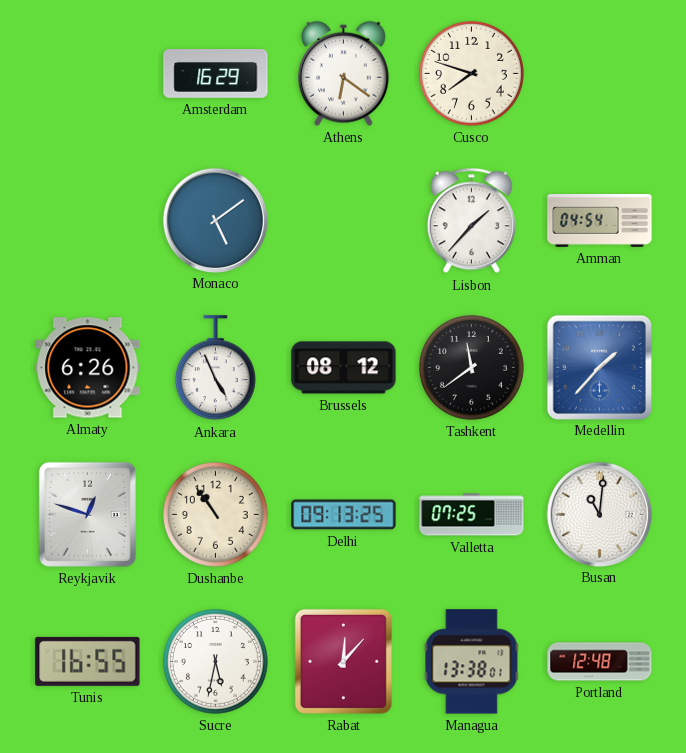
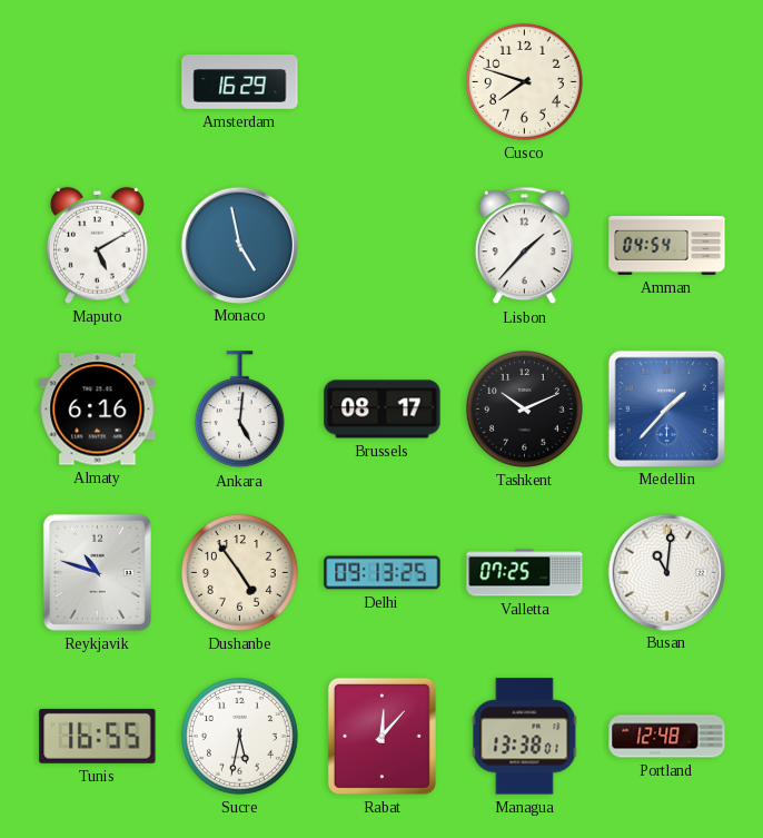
Athens: 6:21 -> none
Maputo: none -> 5:10
Monaco: 5:09 -> 4:58
Almaty: 6:26 -> 6:16
Ankara: 4:56 -> 5:01
Brussels: 08:12 -> 08:17
Tashkent: 11:39 -> 10:11
Reykjavik: 12:48 -> 10:48
Dushanbe: 10:54 -> 4:54
